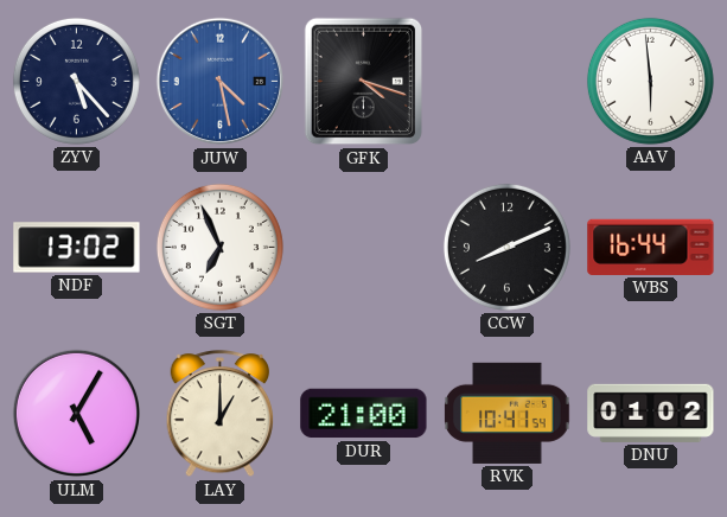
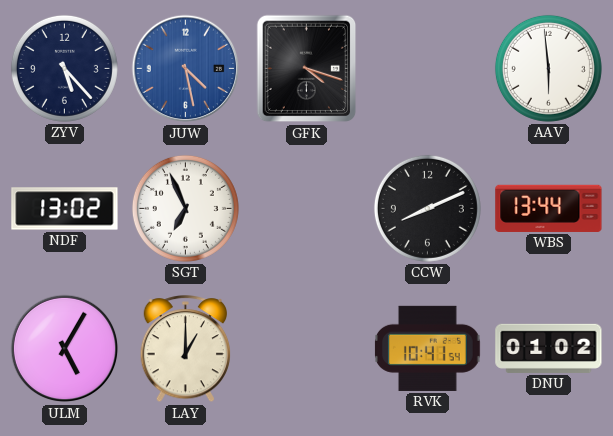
WBS: 16:44 -> 13:44
DUR: 21:00 -> none
